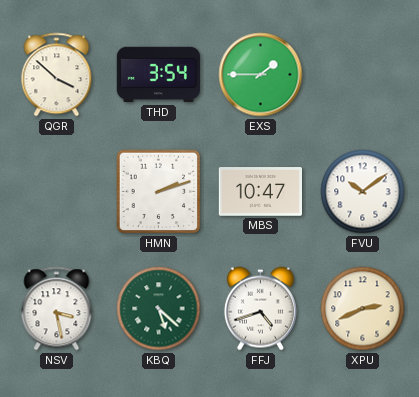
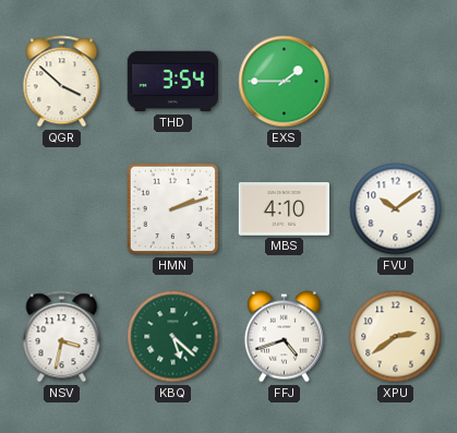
MBS: 10:47 -> 4:10
NSV: 3:28 -> 3:32
XPU: 2:41 -> 2:39
